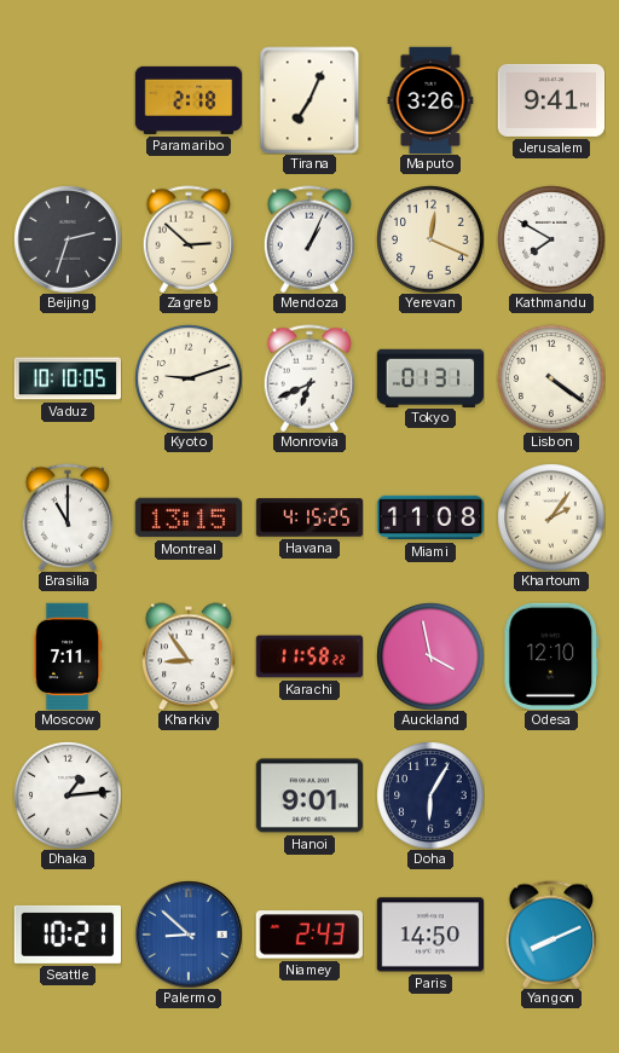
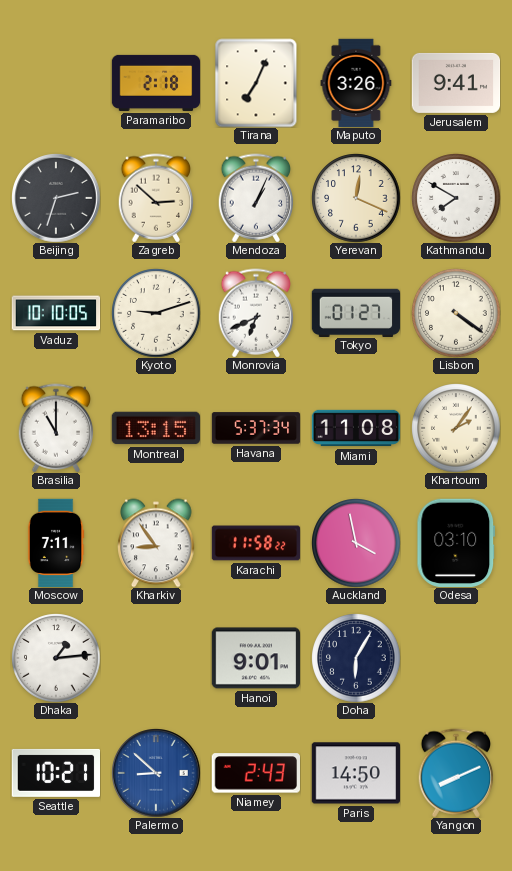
Tokyo: 01:31 -> 01:27
Havana: 4:15 -> 5:37
Odesa: 12:10 -> 03:10
